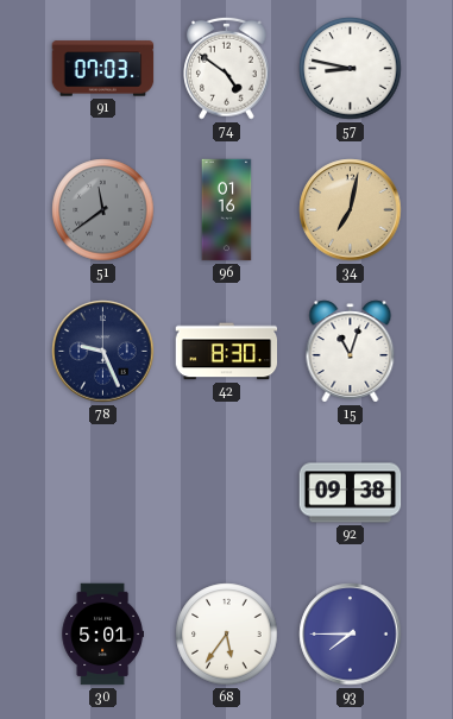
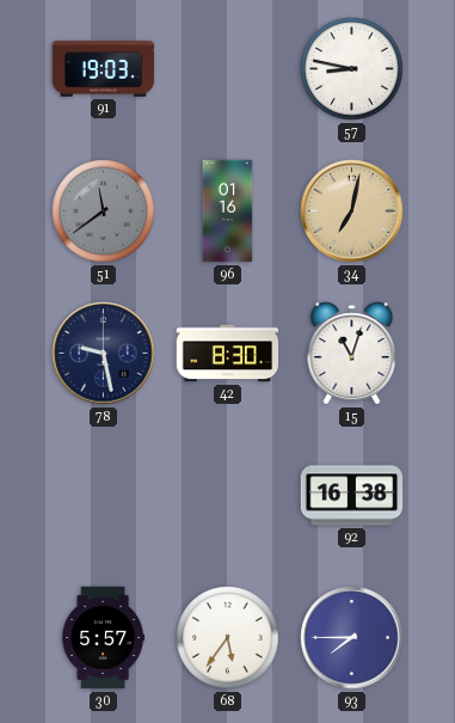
91: 07:03 -> 19:03
74: 4:51 -> none
78: 9:26 -> 9:28
92: 09:38 -> 16:38
30: 5:01 -> 5:57
